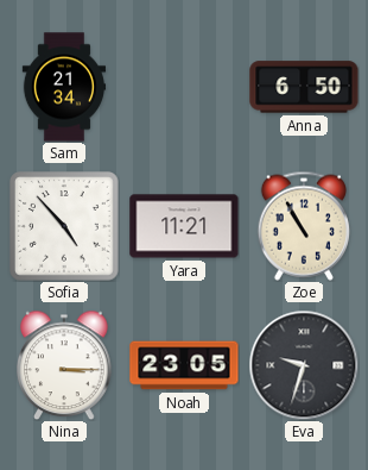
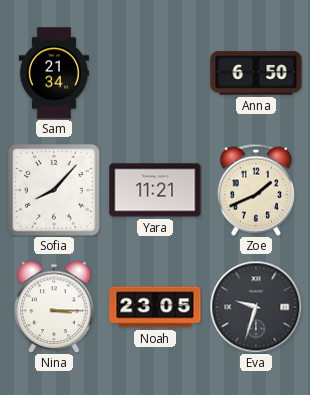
Sofia: 4:53 -> 8:07
Zoe: 10:55 -> 1:41
